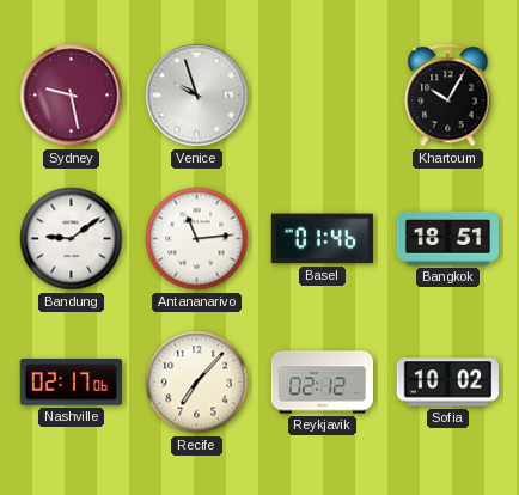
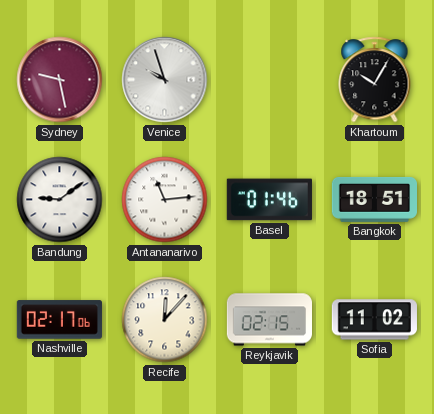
Recife: 7:07 -> 12:07
Reykjavik: 02:12 -> 02:15
Sofia: 10:02 -> 11:02
